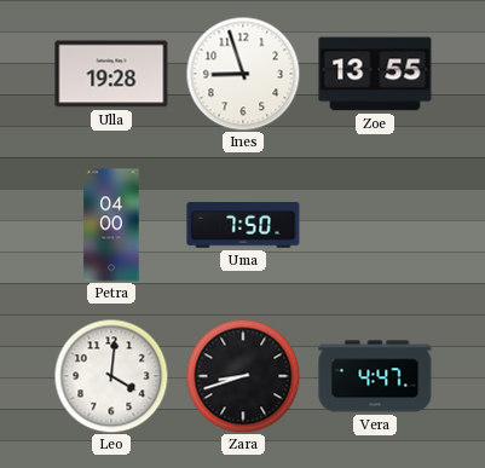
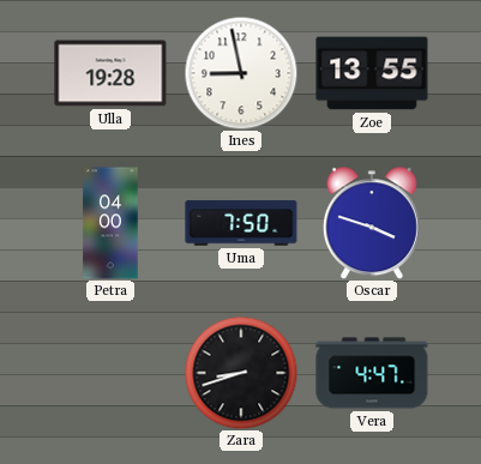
Ines: 8:57 -> 8:58
Oscar: none -> 3:48
Leo: 4:01 -> none
